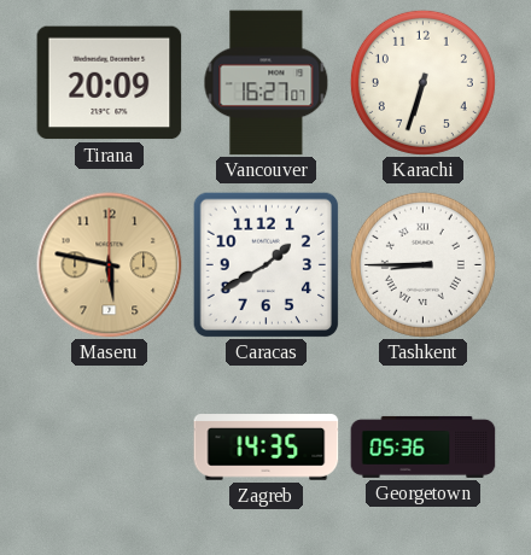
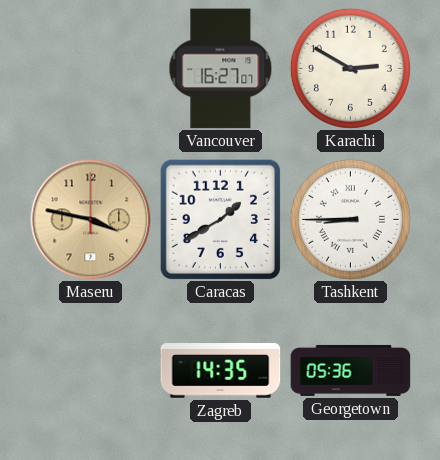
Tirana: 20:09 -> none
Karachi: 6:33 -> 2:50
Maseru: 5:47 -> 3:47
